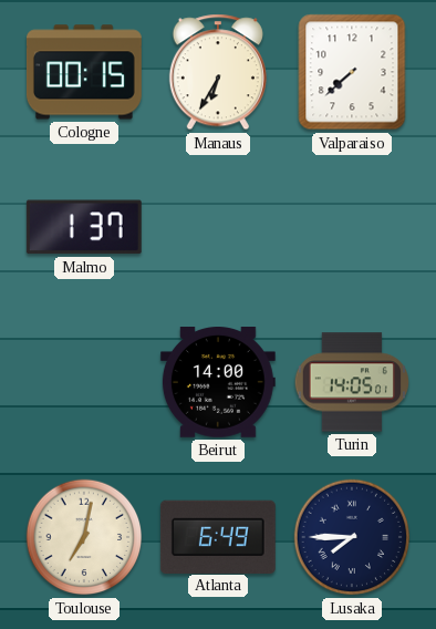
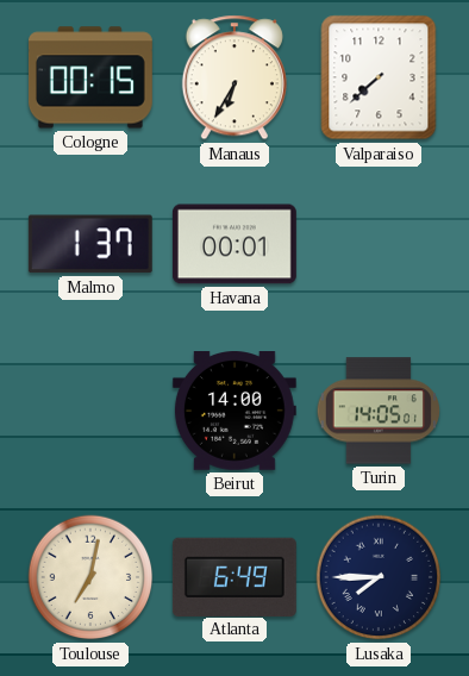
Havana: none -> 00:01
